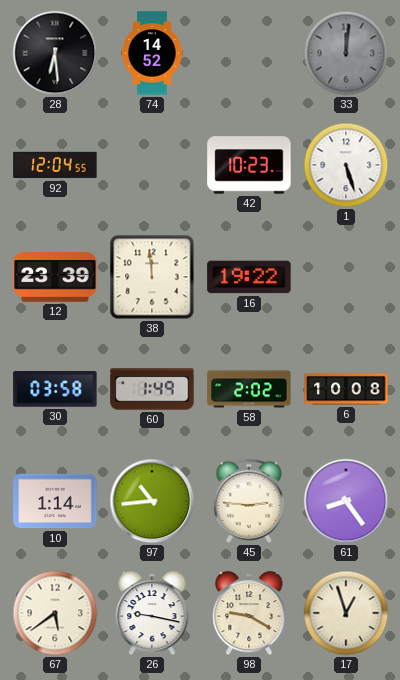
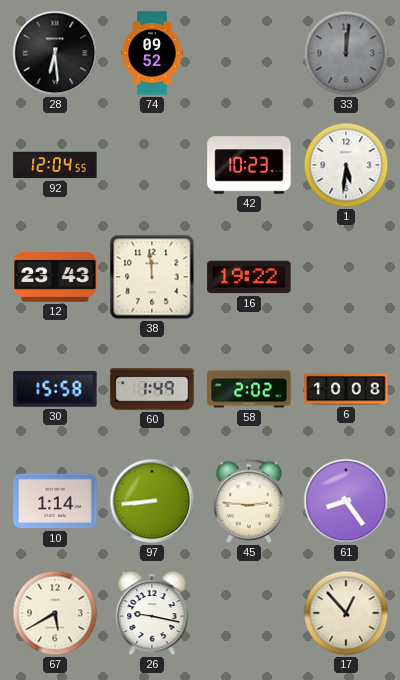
74: 14:52 -> 09:52
1: 5:27 -> 5:31
12: 23:39 -> 23:43
30: 03:58 -> 15:58
97: 10:44 -> 8:44
67: 5:39 -> 5:40
98: 9:20 -> none
17: 12:57 -> 12:53
